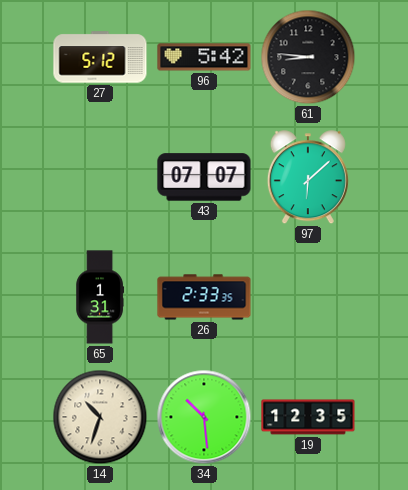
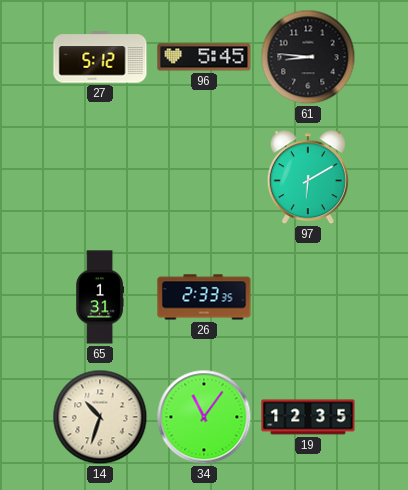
96: 5:42 -> 5:45
43: 07:07 -> none
97: 6:08 -> 6:10
34: 10:29 -> 11:06
